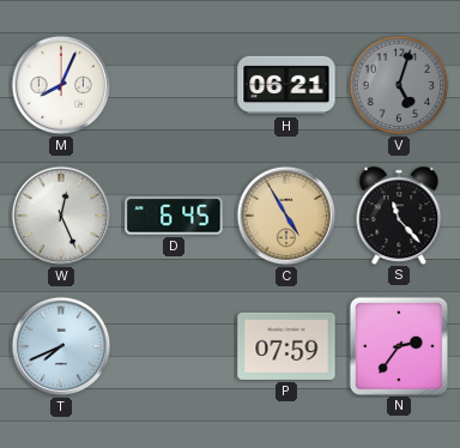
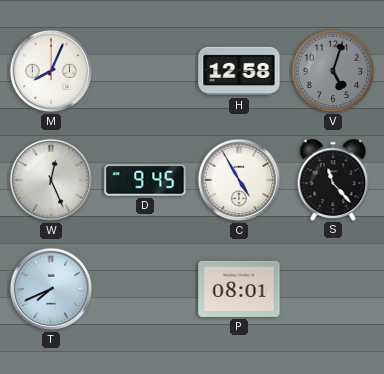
H: 06:21 -> 12:58
D: 6:45 -> 9:45
C dial: champagne -> white
P: 07:59 -> 08:01
N: 2:36 -> none
